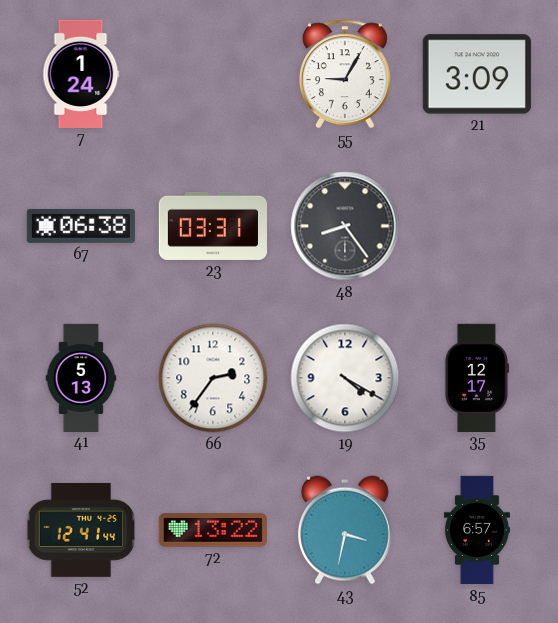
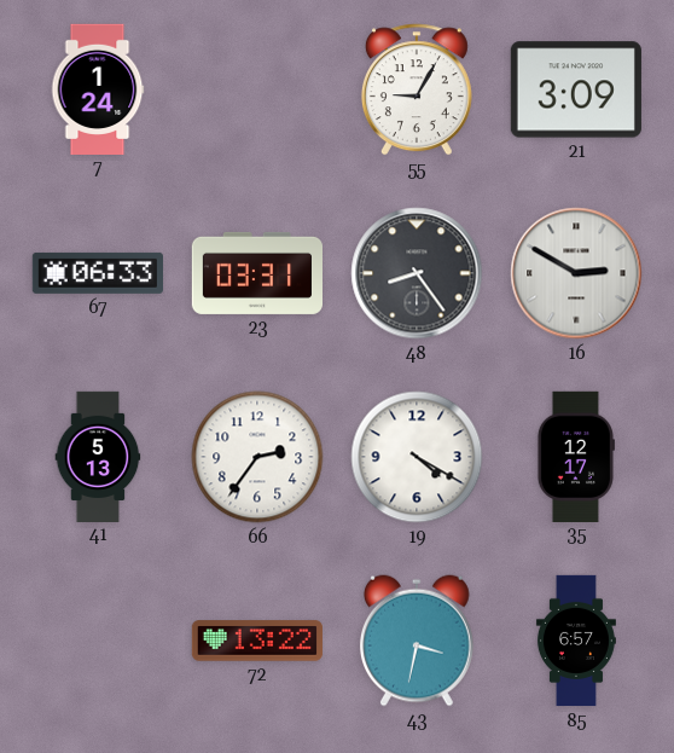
67: 06:38 -> 06:33
16: none -> 2:50
52: 12:41 -> none
